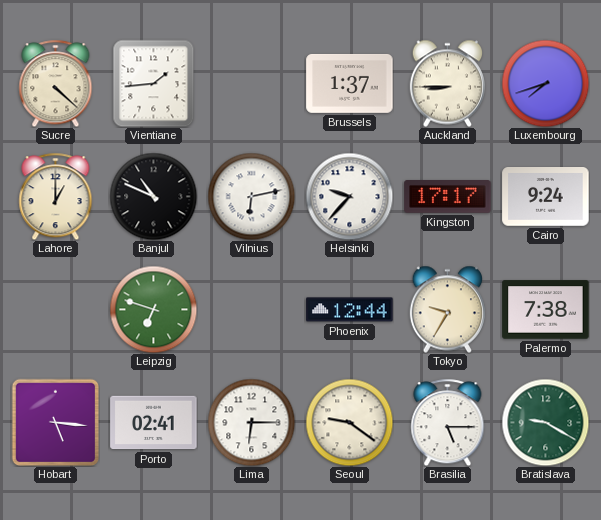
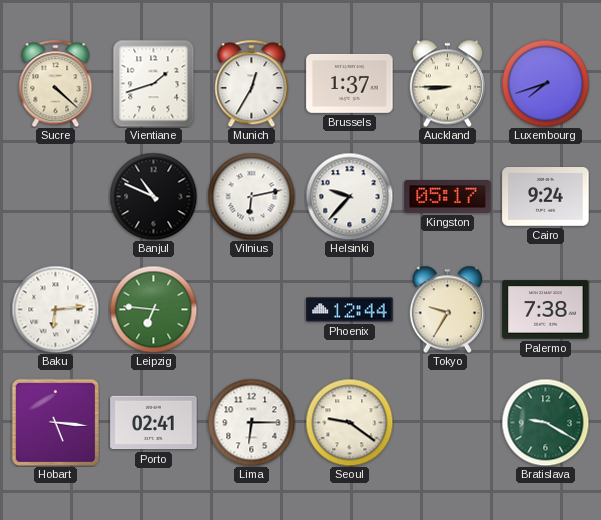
Vientiane: 1:44 -> 1:42
Munich: none -> 12:35
Lahore: 1:00 -> none
Kingston: 17:17 -> 05:17
Baku: none -> 6:14
Leipzig: 6:48 -> 6:46
Brasilia: 5:15 -> none
